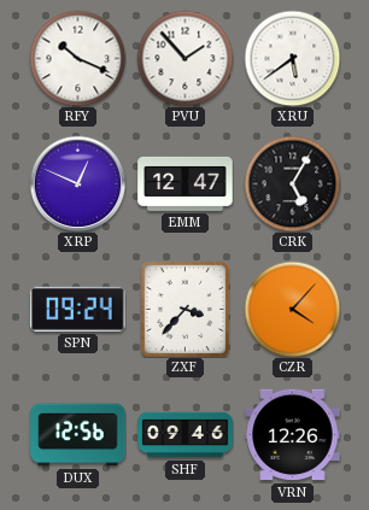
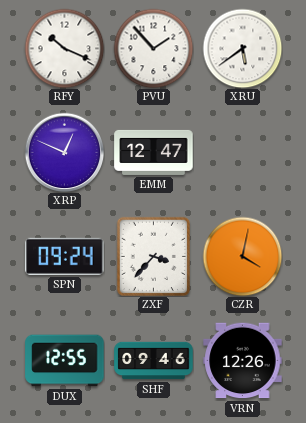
CRK: 5:05 -> none
CZR: 4:07 -> 4:02
DUX: 12:56 -> 12:55
